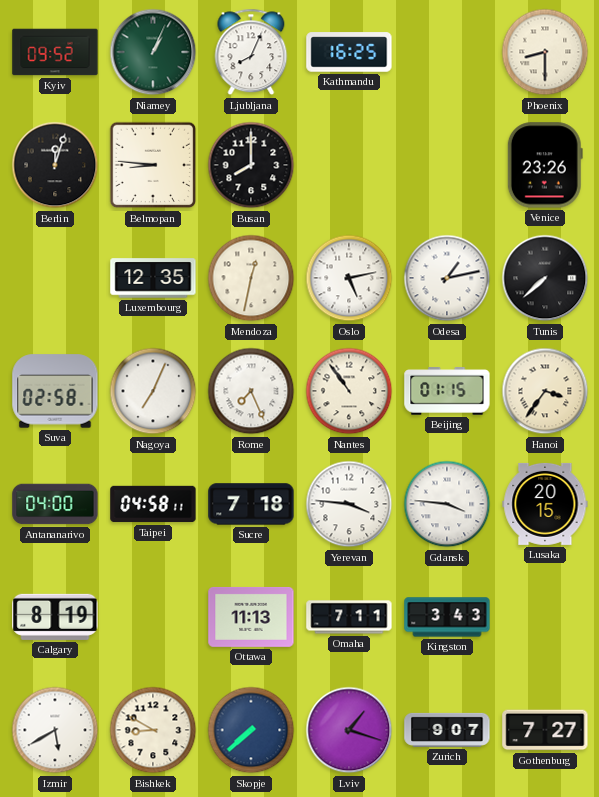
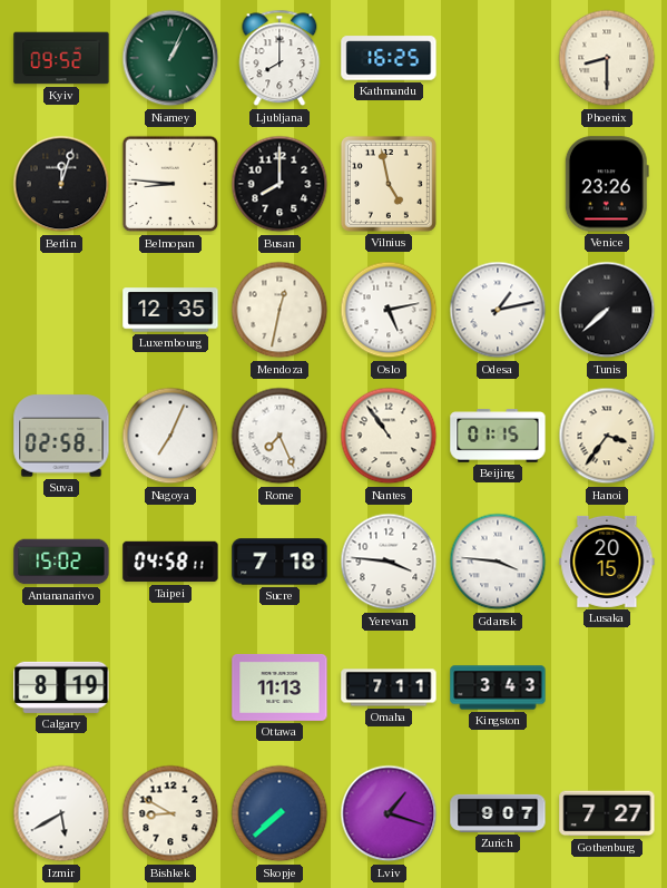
Ljubljana: 8:04 -> 8:00
Vilnius: none -> 4:58
Antananarivo: 04:00 -> 15:02
